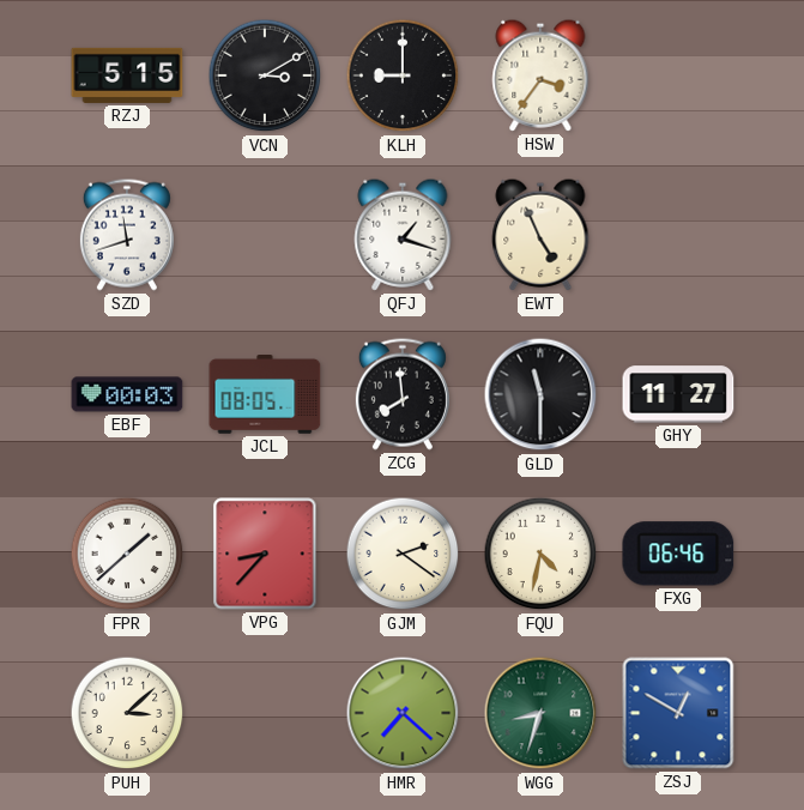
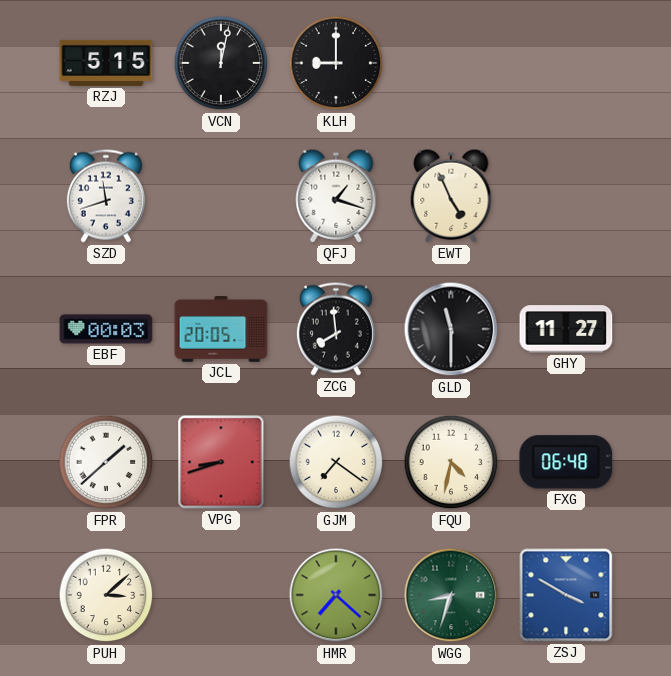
VCN: 3:10 -> 12:02
HSW: 3:36 -> none
JCL: 08:05 -> 20:05
VPG: 8:37 -> 8:42
GJM: 2:21 -> 7:21
FXG: 06:46 -> 06:48
ZSJ: 12:50 -> 3:50
